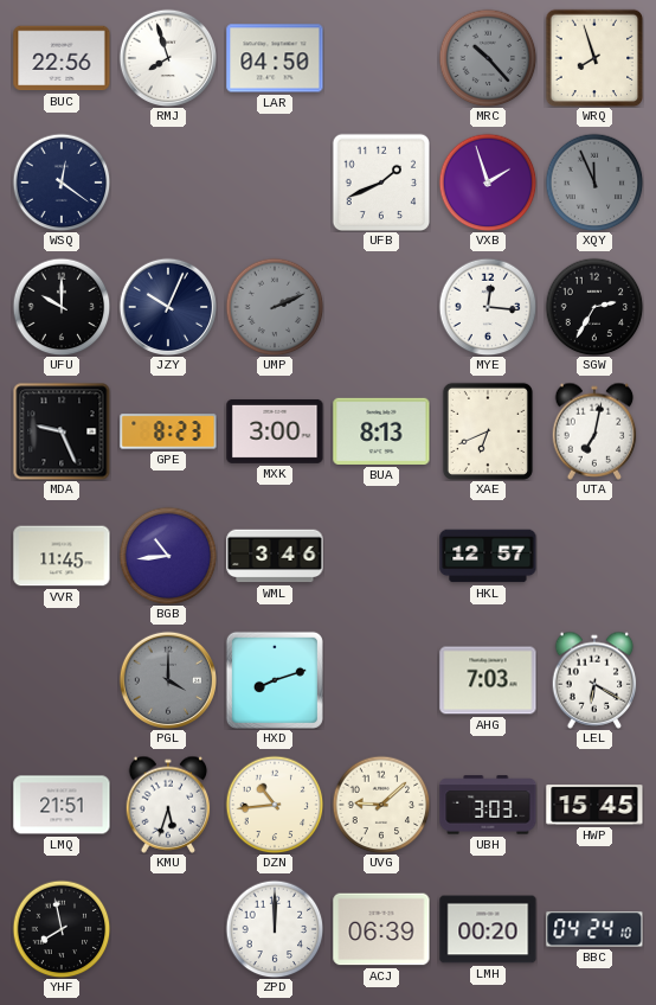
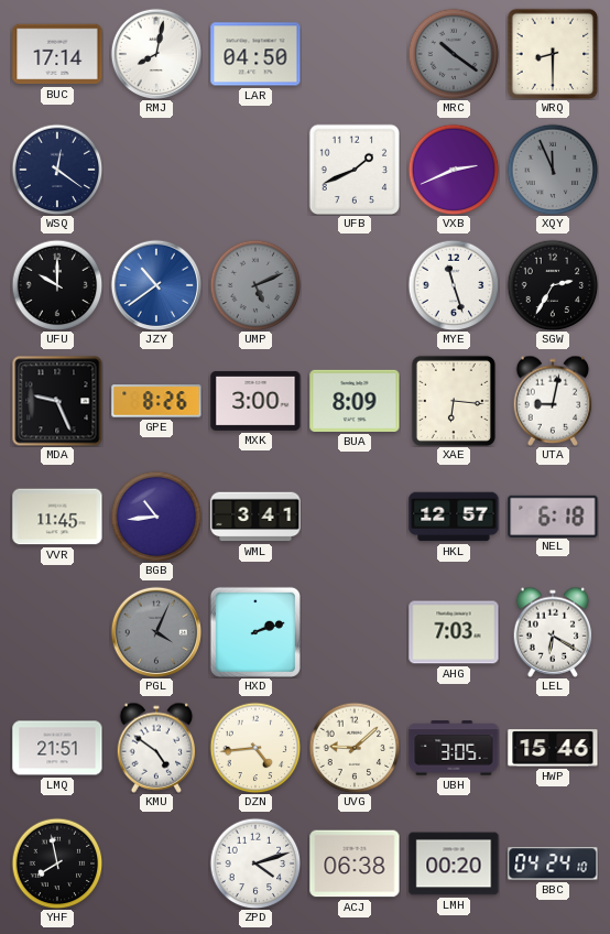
BUC: 22:56 -> 17:14
RMJ: 7:57 -> 8:02
MRC: 10:23 -> 10:21
WRQ: 7:57 -> 8:30
VXB: 1:57 -> 2:41
JZY: 10:04 -> 10:39
JZY dial: navy -> blue
UMP: 2:11 -> 5:11
MYE: 12:16 -> 11:27
GPE: 8:23 -> 8:26
BUA: 8:13 -> 8:09
XAE: 6:41 -> 6:16
UTA: 7:02 -> 9:02
WML: 3:46 -> 3:41
NEL: none -> 6:18
PGL: 4:00 -> 4:04
HXD: 8:12 -> 2:12
KMU: 5:33 -> 4:51
DZN: 10:44 -> 4:44
UBH: 3:03 -> 3:05
HWP: 15:45 -> 15:46
ZPD: 12:00 -> 4:12
ACJ: 06:39 -> 06:38
